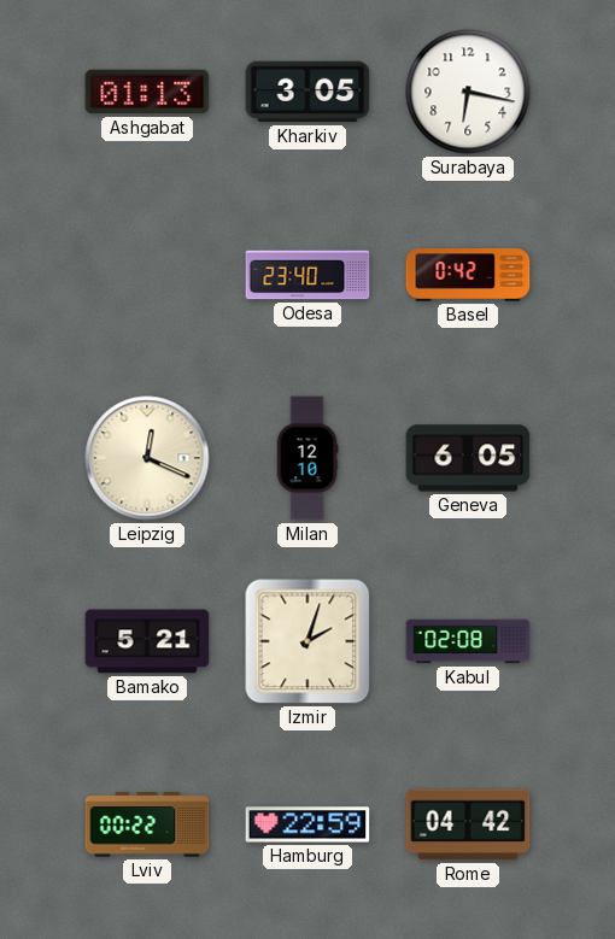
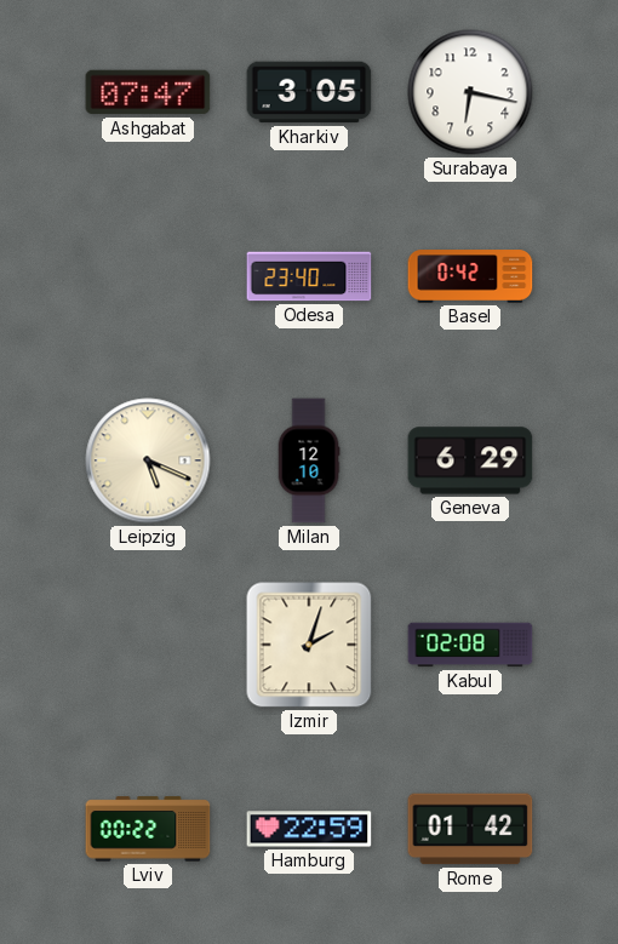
Ashgabat: 01:13 -> 07:47
Leipzig: 12:19 -> 5:19
Geneva: 6:05 -> 6:29
Bamako: 5:21 -> none
Rome: 04:42 -> 01:42
